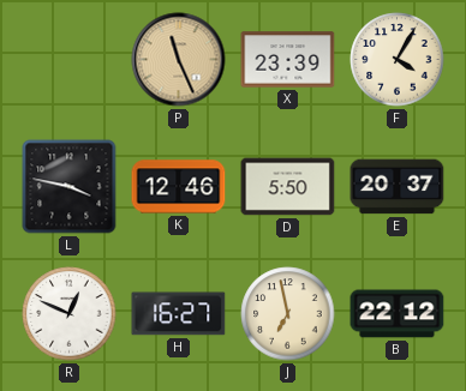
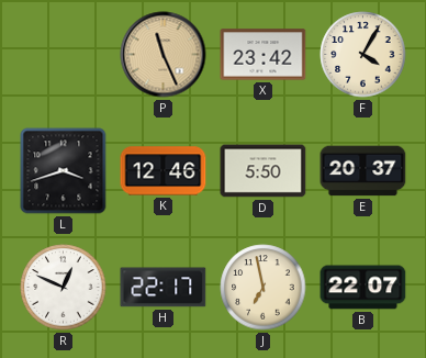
X: 23:39 -> 23:42
L: 3:47 -> 3:42
H: 16:27 -> 22:17
B: 22:12 -> 22:07
